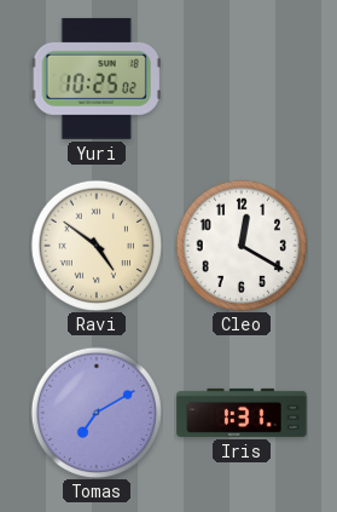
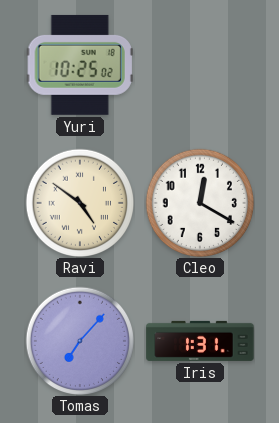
Tomas: 7:10 -> 7:07
